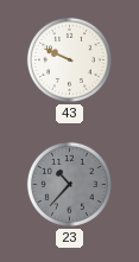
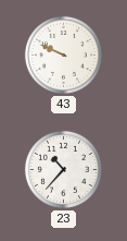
23 dial: grey -> white
